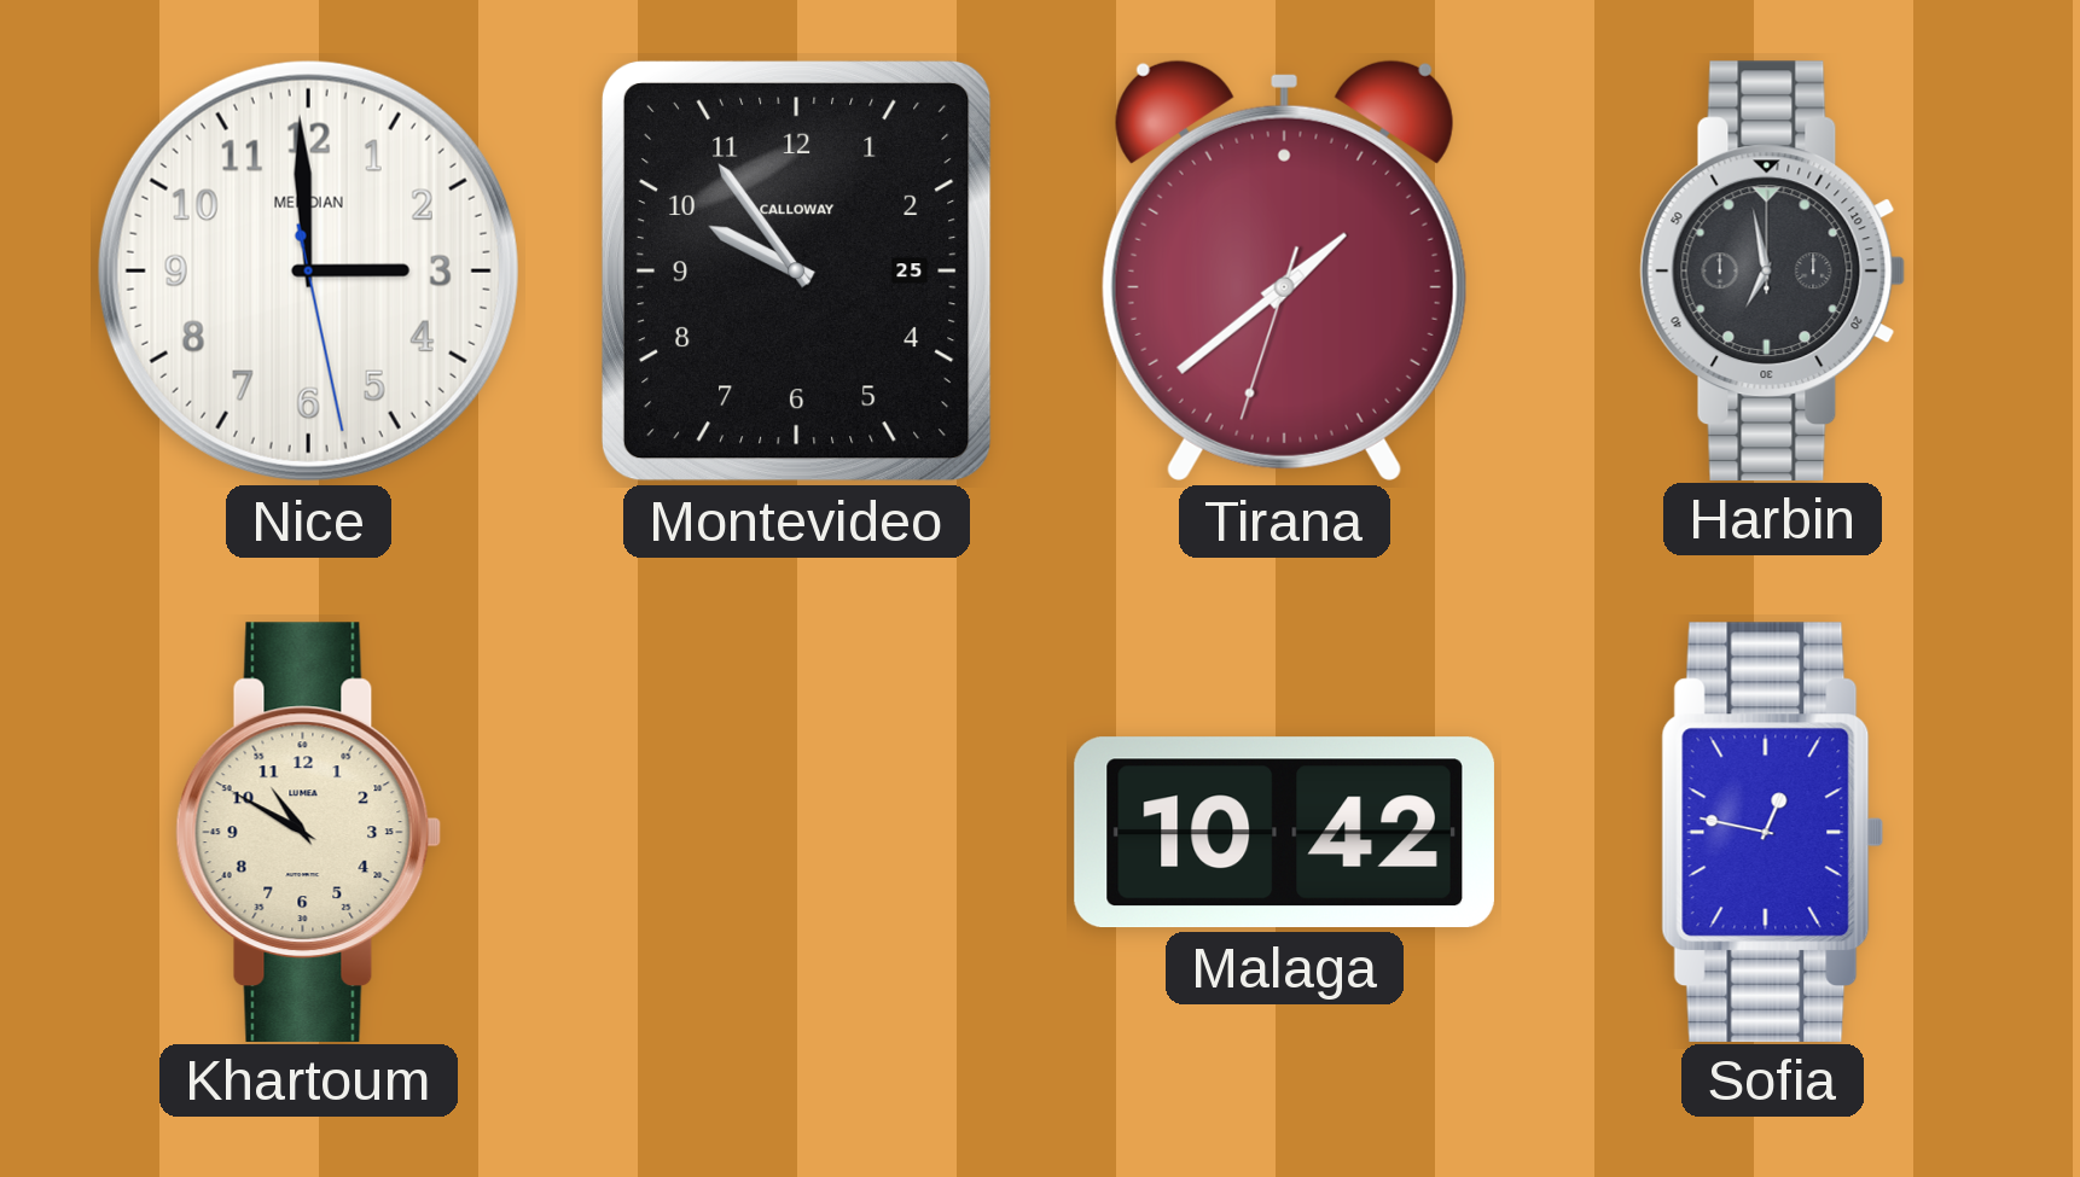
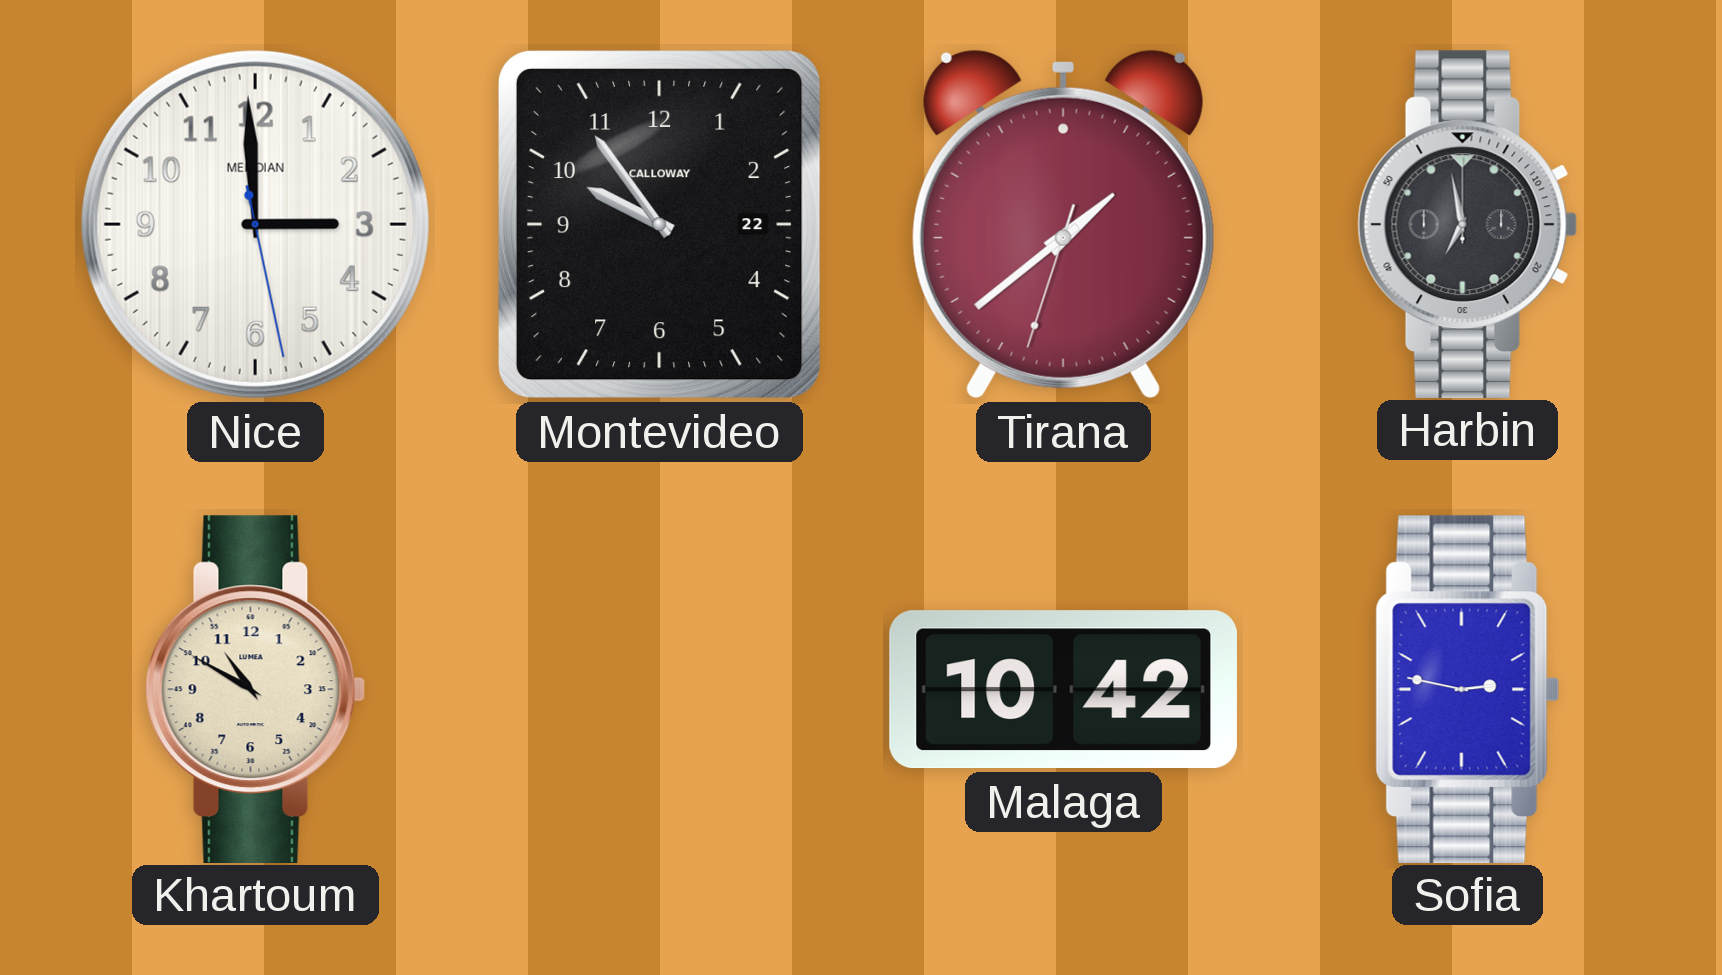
Montevideo date: 25 -> 22
Sofia: 12:47 -> 2:47
